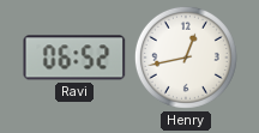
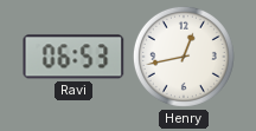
Ravi: 06:52 -> 06:53
